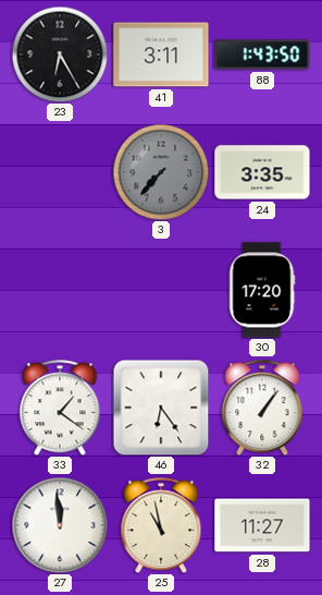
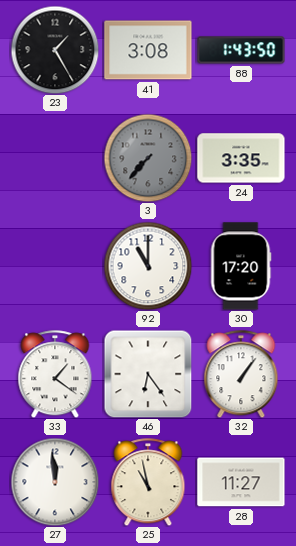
23: 6:25 -> 1:25
41: 3:11 -> 3:08
92: none -> 11:00
